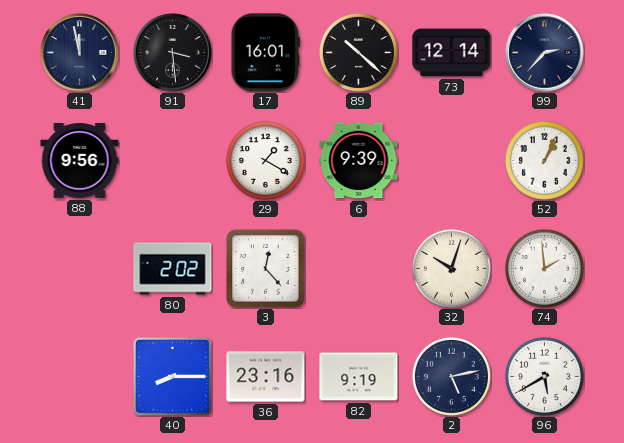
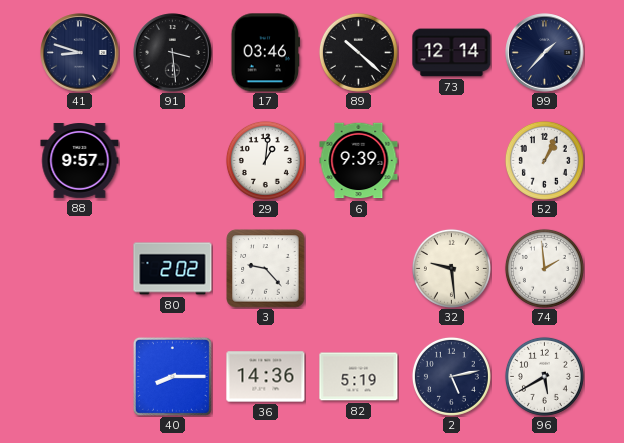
41: 11:58 -> 8:48
17: 16:01 -> 03:46
99: 2:37 -> 1:37
88: 9:56 -> 9:57
29: 1:20 -> 1:01
3: 12:23 -> 9:23
32: 10:03 -> 9:29
36: 23:16 -> 14:36
82: 9:19 -> 5:19
